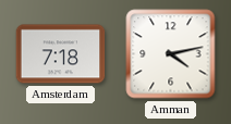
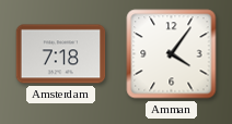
Amman: 4:13 -> 4:06
